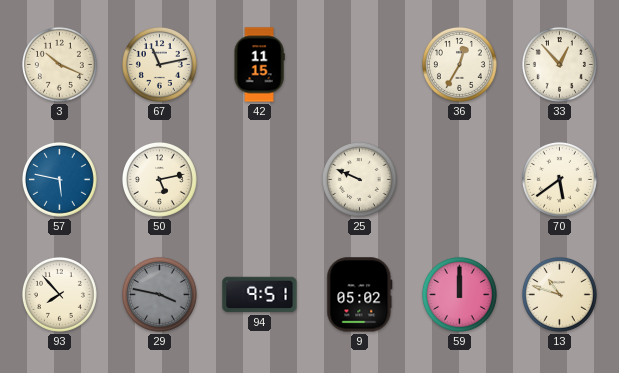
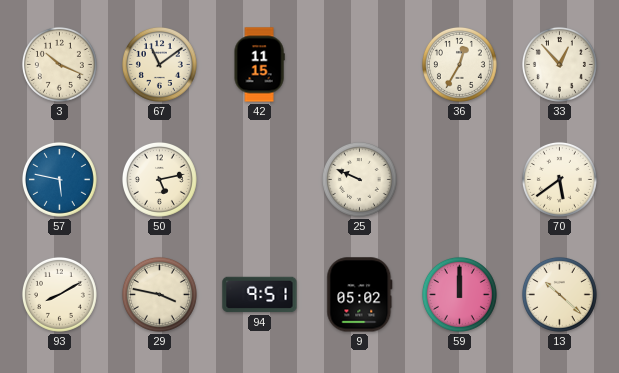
67: 11:13 -> 11:09
93: 7:53 -> 8:10
29 dial: grey -> cream
13: 10:48 -> 10:22
